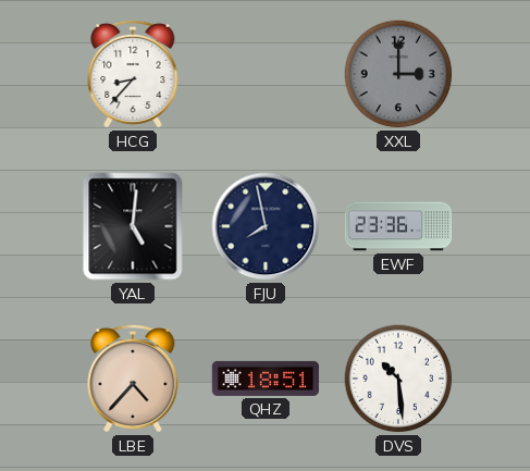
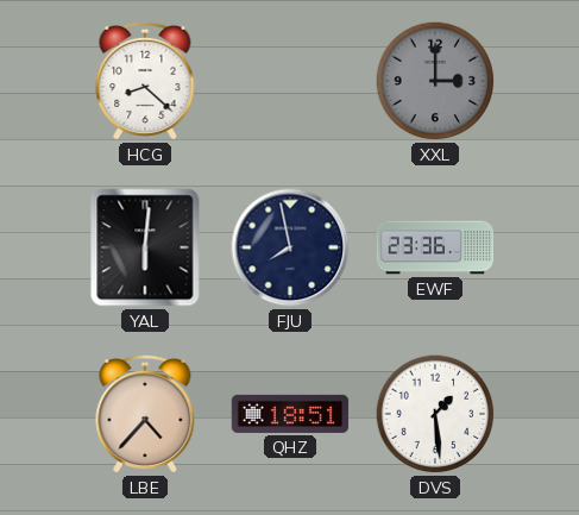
HCG: 8:37 -> 8:22
YAL: 5:01 -> 6:01
DVS: 10:29 -> 1:29
